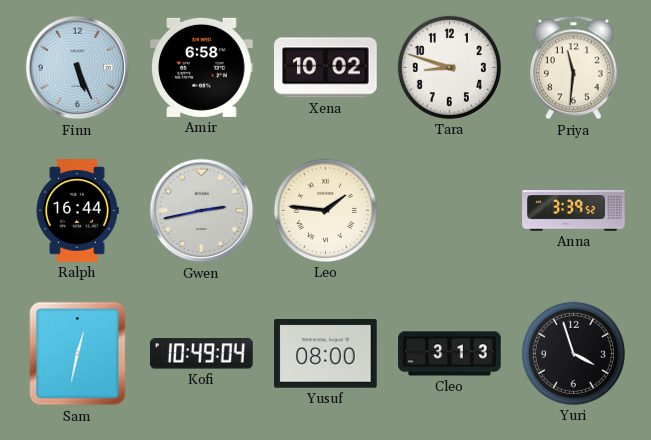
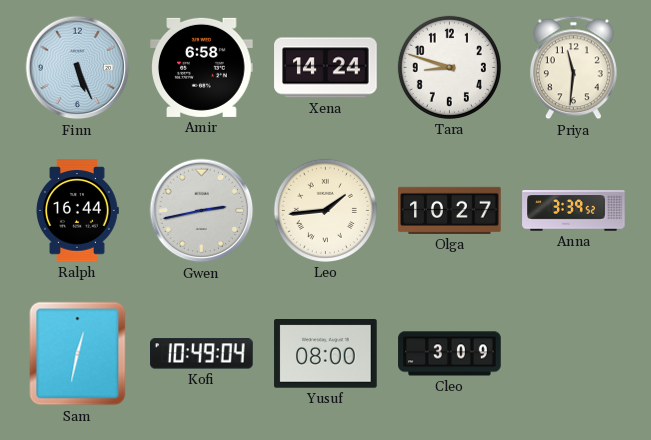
Xena: 10:02 -> 14:24
Leo: 1:46 -> 1:44
Olga: none -> 10:27
Cleo: 3:13 -> 3:09
Yuri: 3:57 -> none
